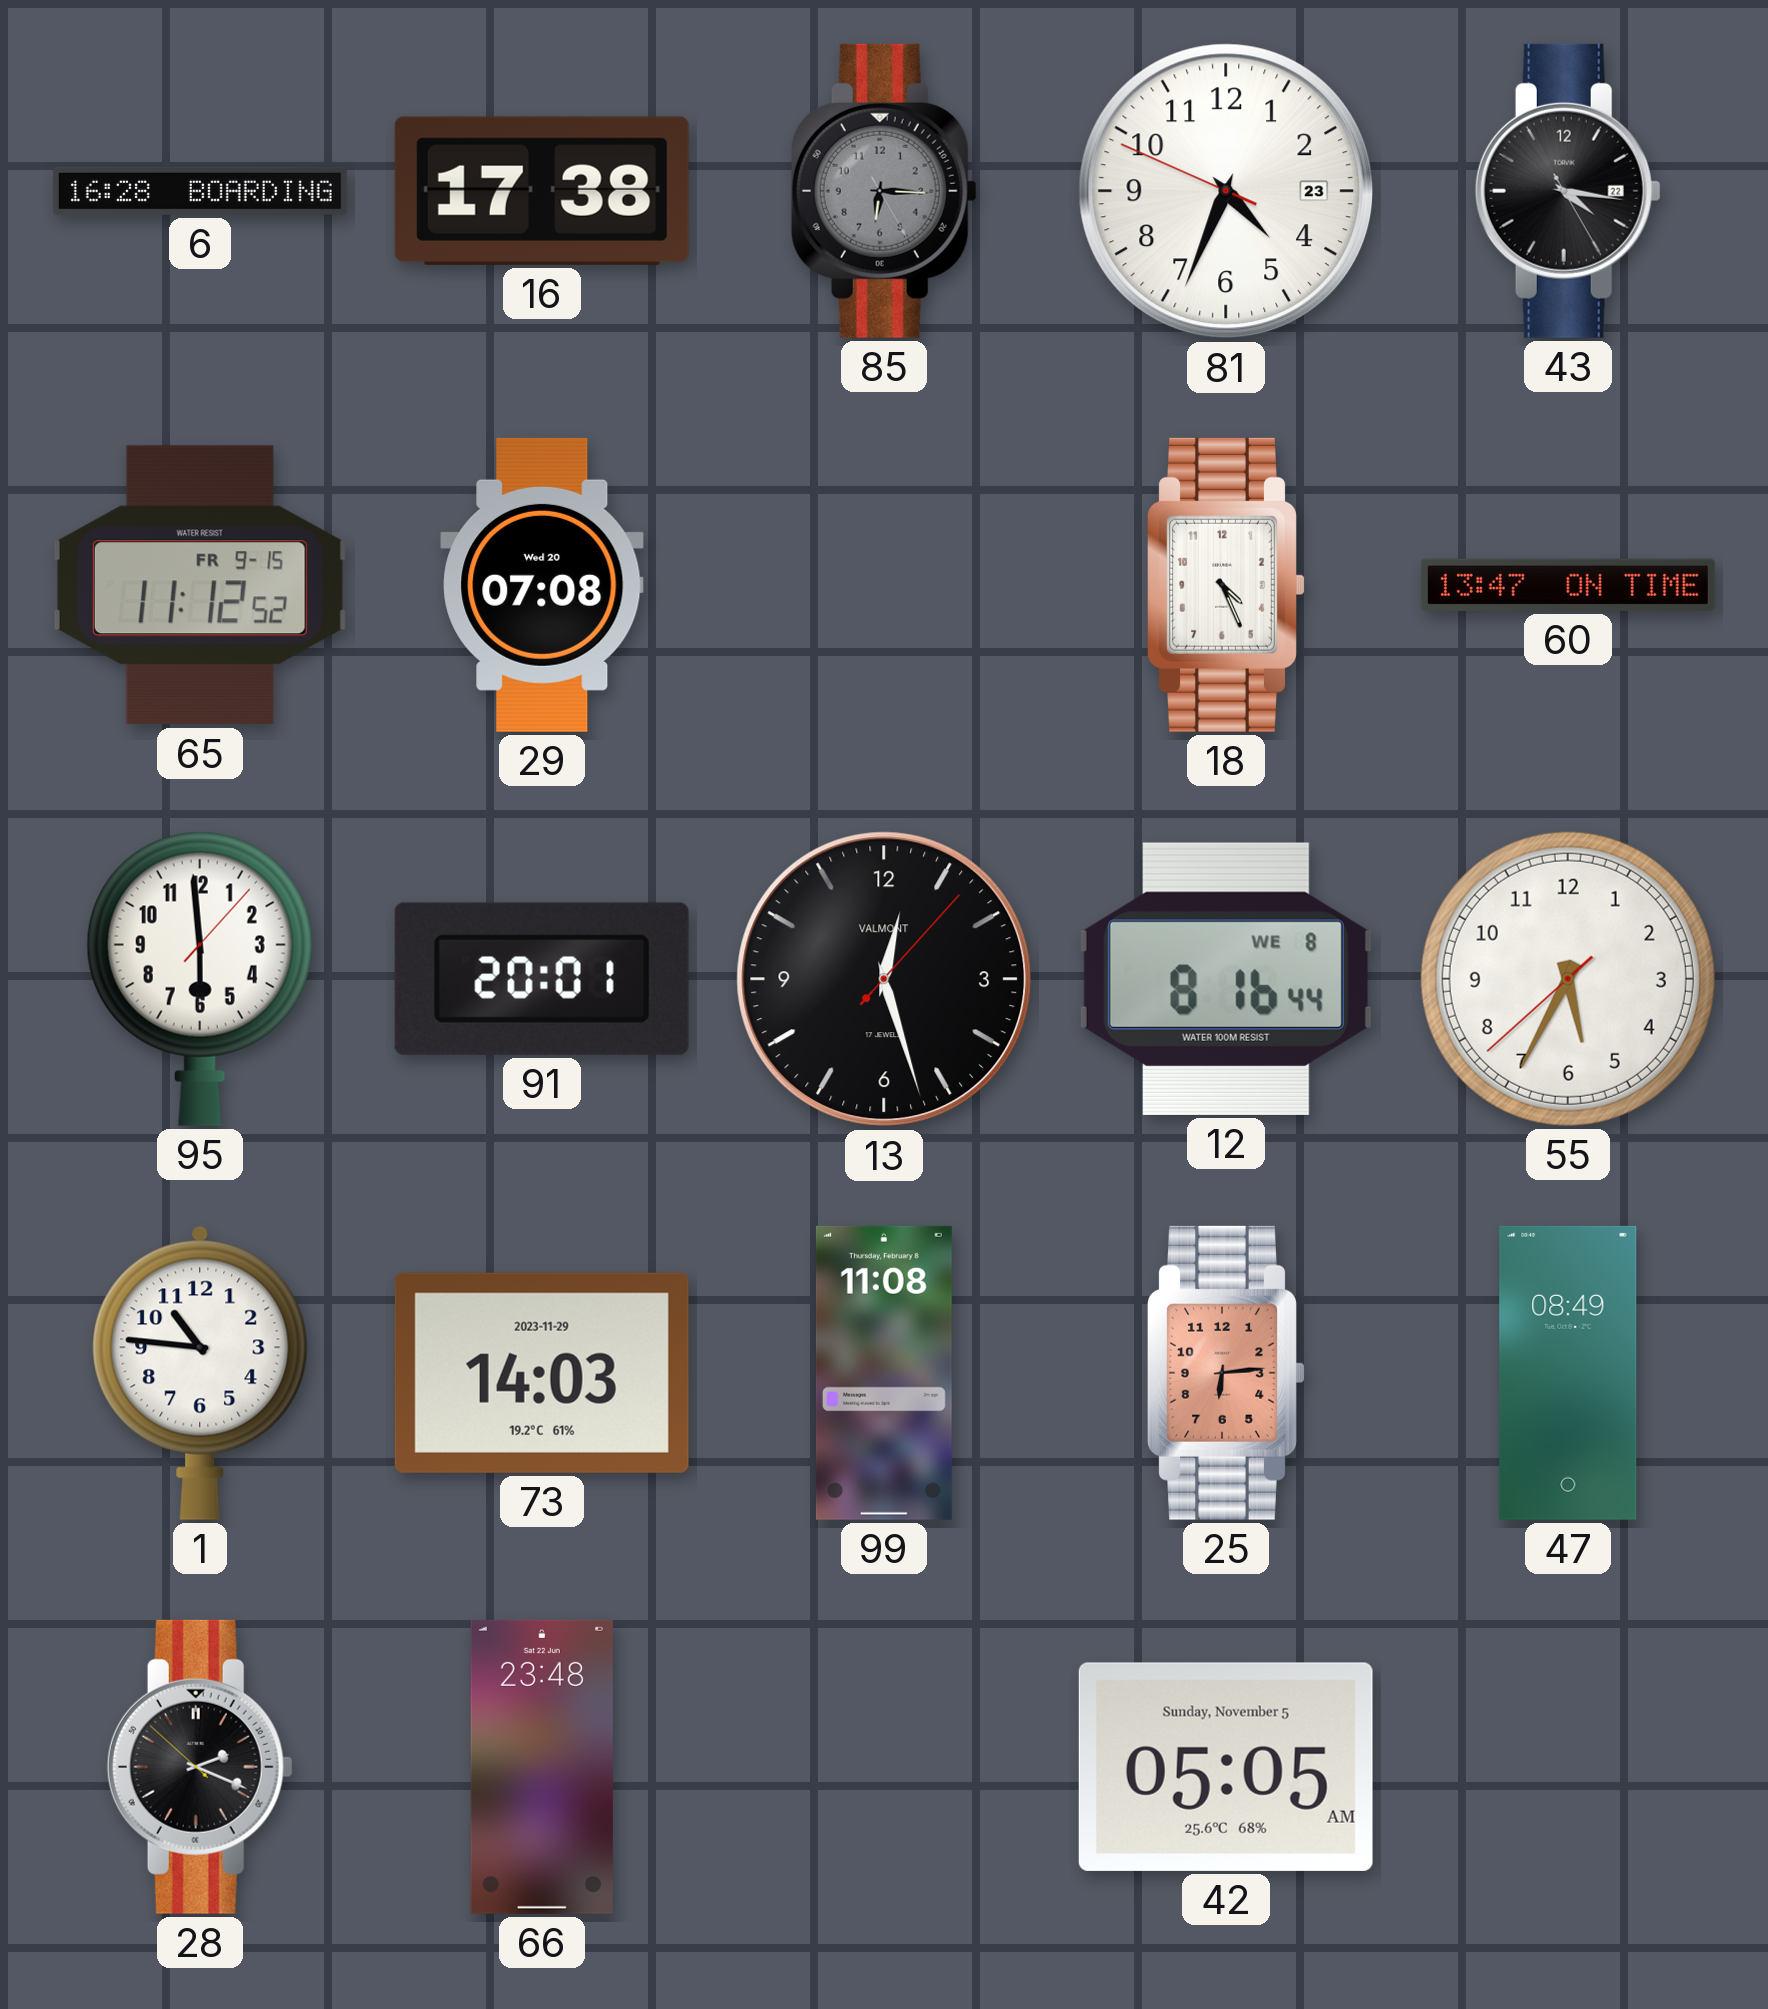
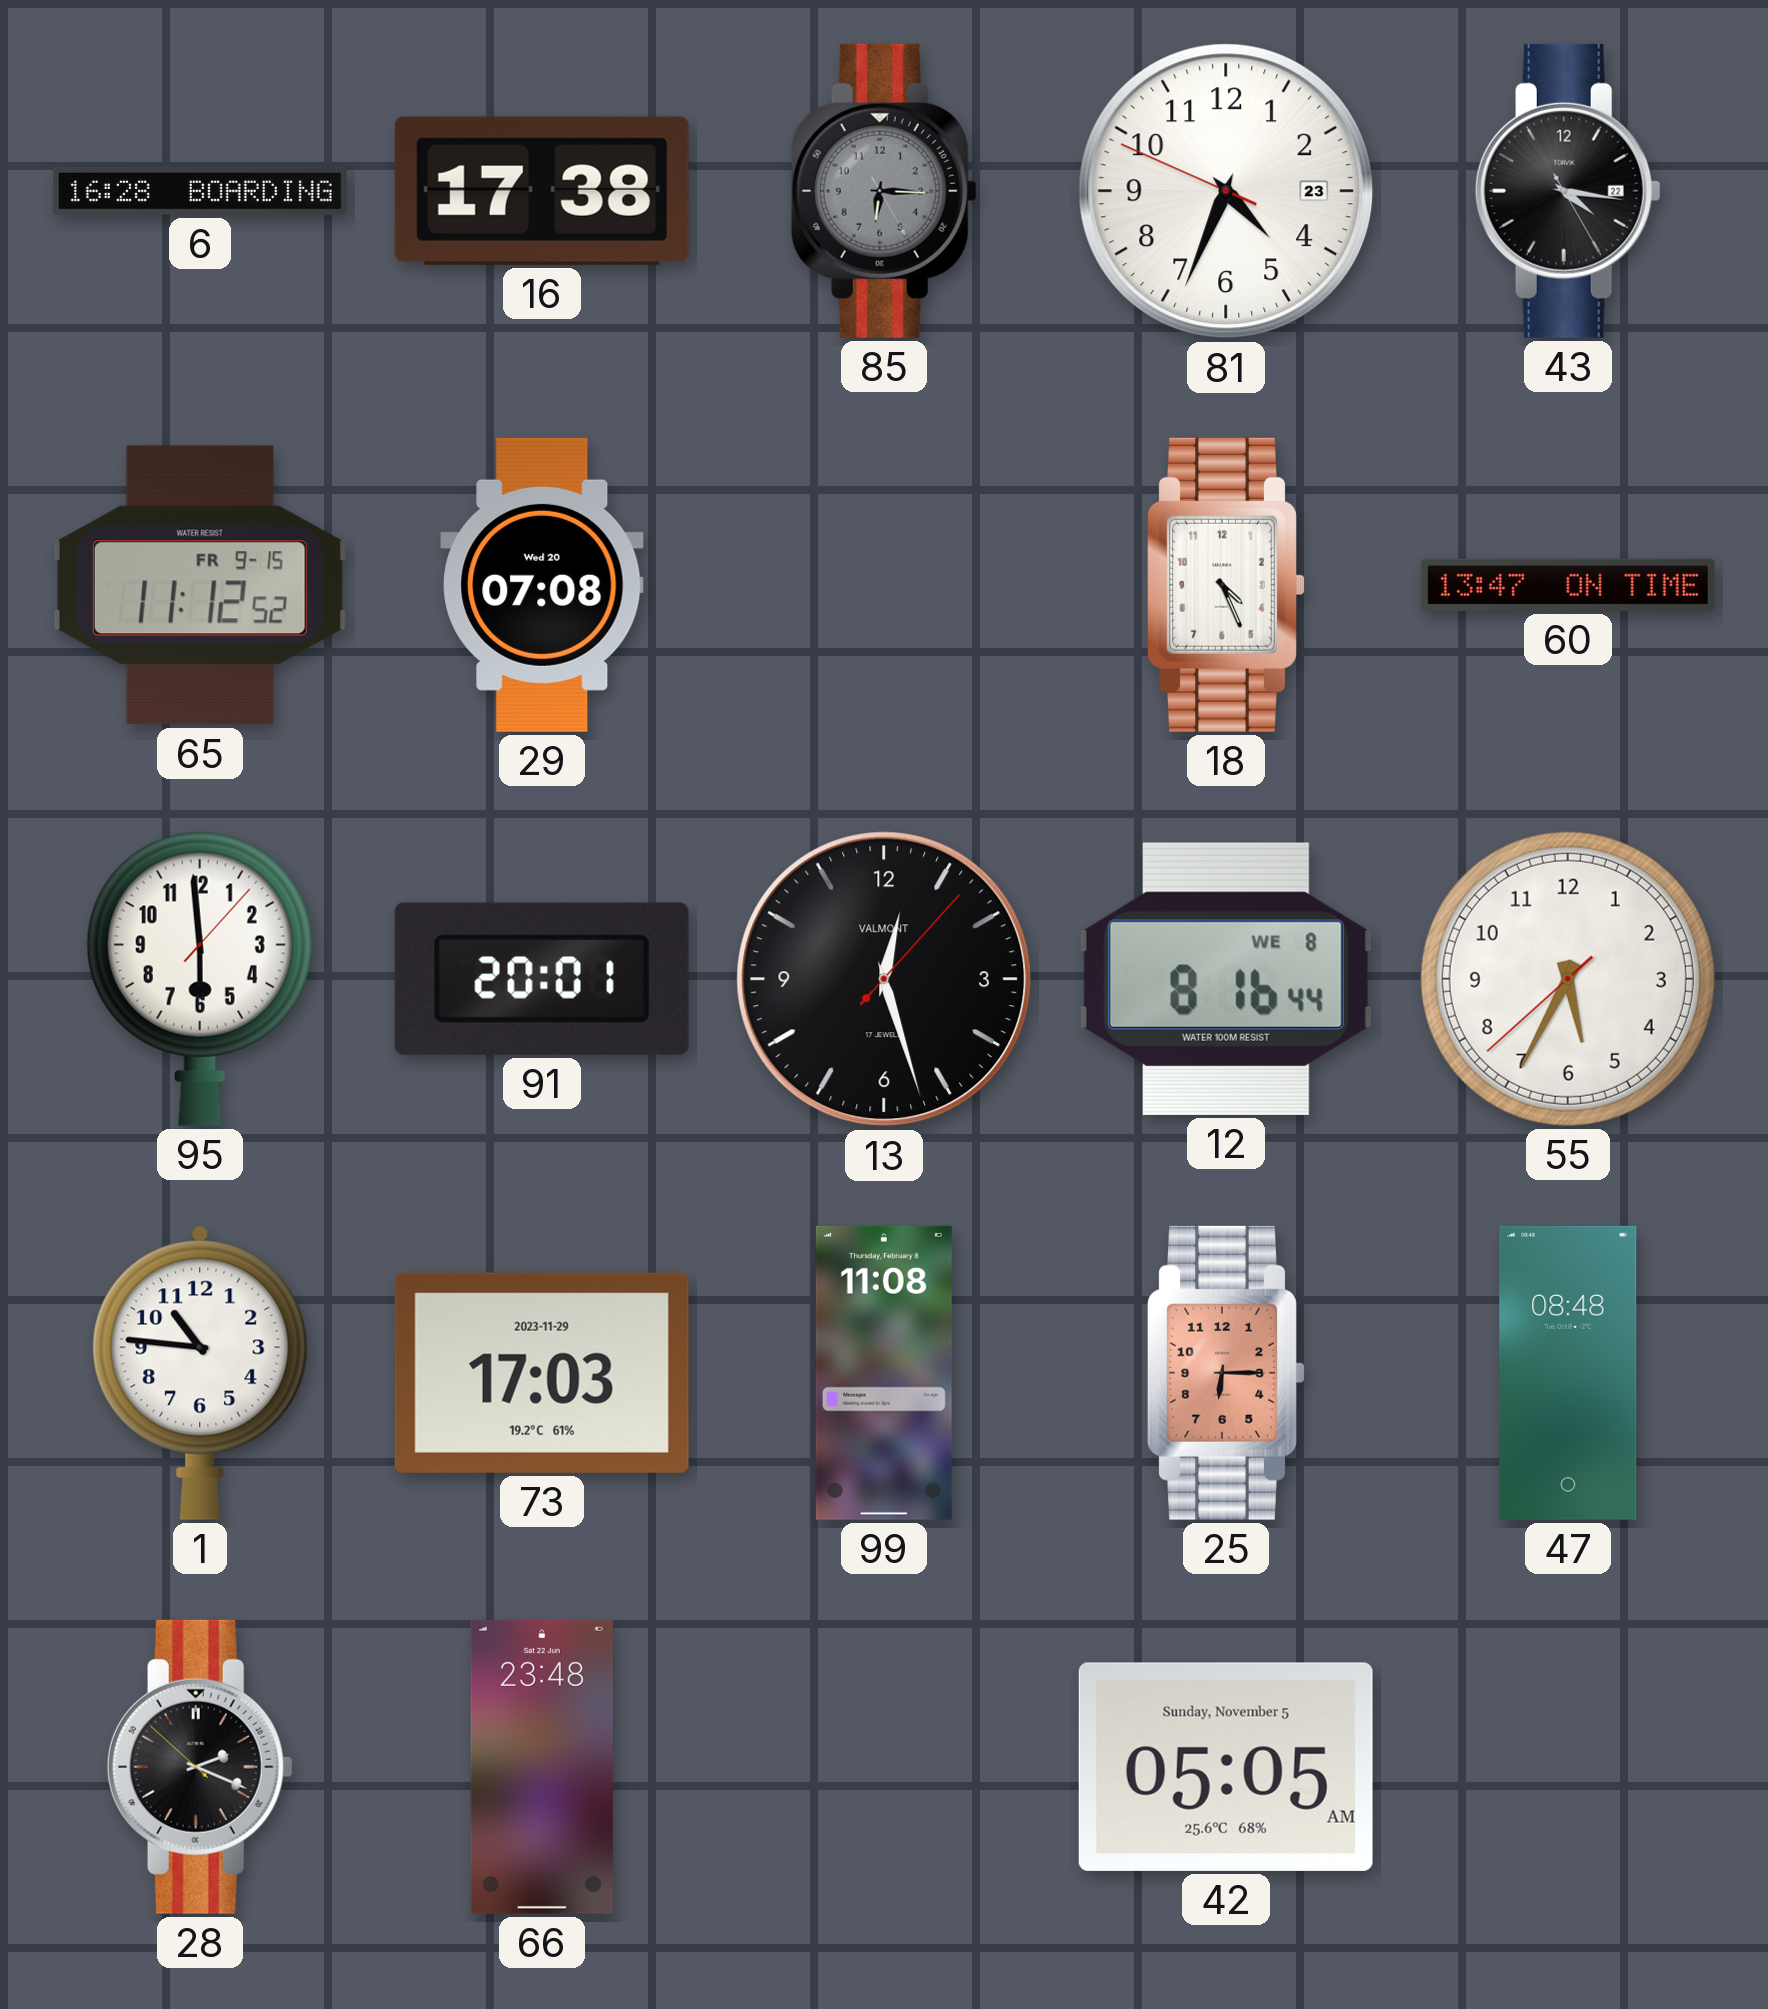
73: 14:03 -> 17:03
25: 6:14 -> 6:15
47: 08:49 -> 08:48
